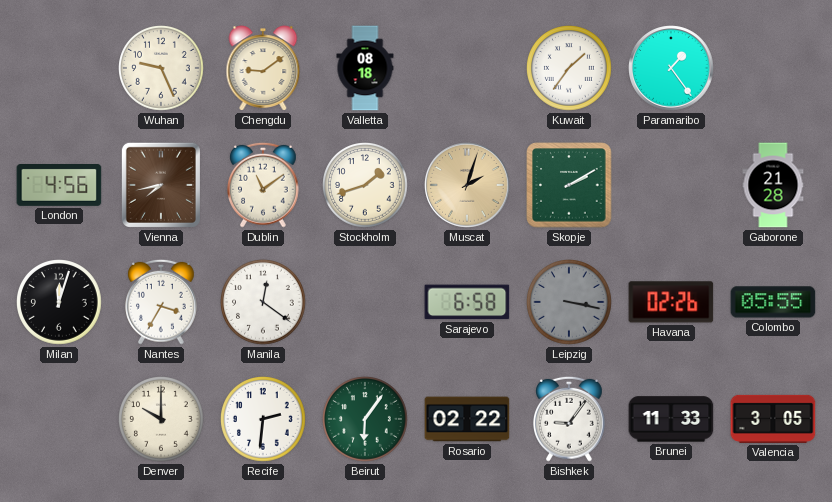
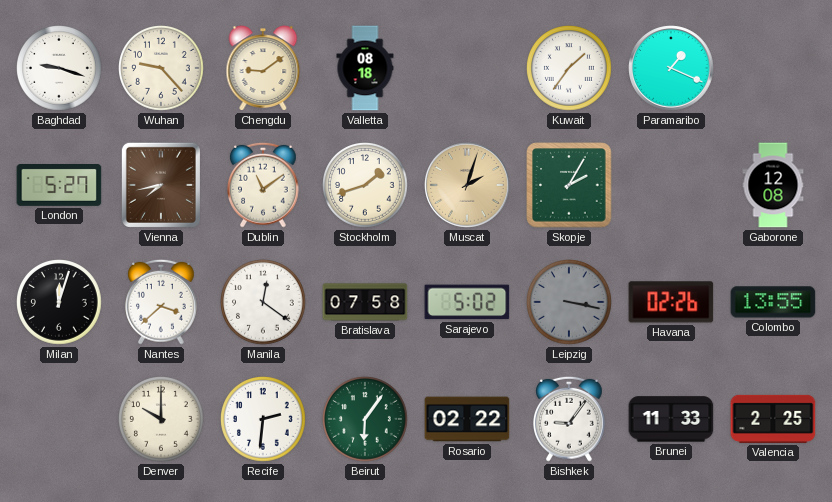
Baghdad: none -> 9:18
Wuhan: 9:26 -> 9:23
Paramaribo: 1:24 -> 1:19
London: 4:56 -> 5:27
Skopje: 2:10 -> 2:05
Gaborone: 21:28 -> 12:08
Nantes: 3:35 -> 3:38
Bratislava: none -> 07:58
Sarajevo: 6:58 -> 5:02
Colombo: 05:55 -> 13:55
Valencia: 3:05 -> 2:25
